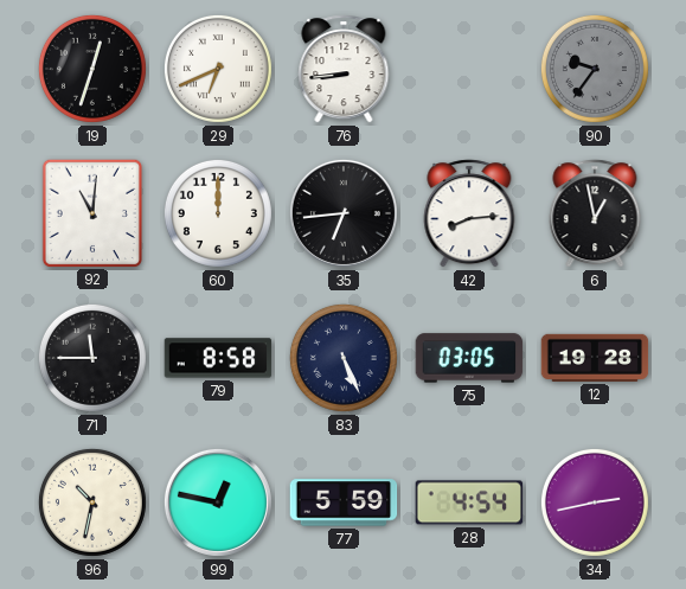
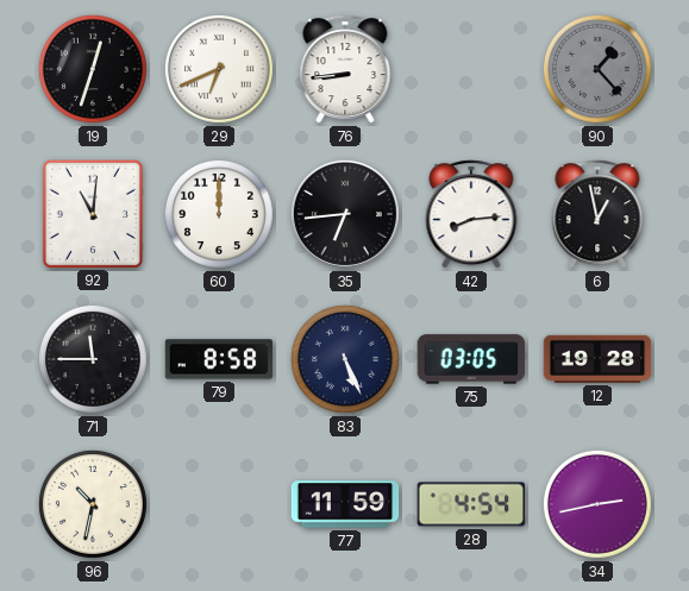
90: 9:36 -> 1:23
99: 12:47 -> none
77: 5:59 -> 11:59
